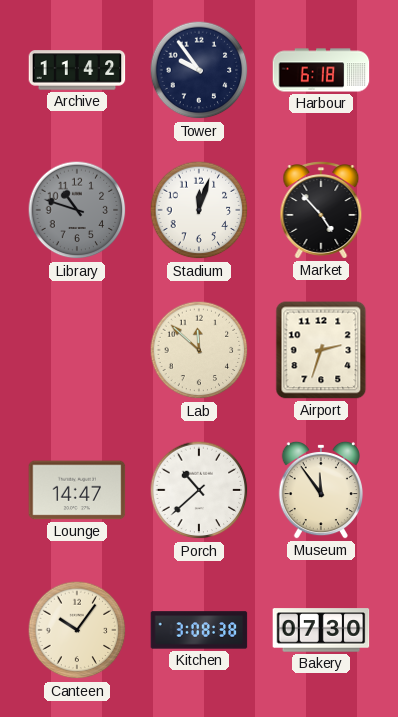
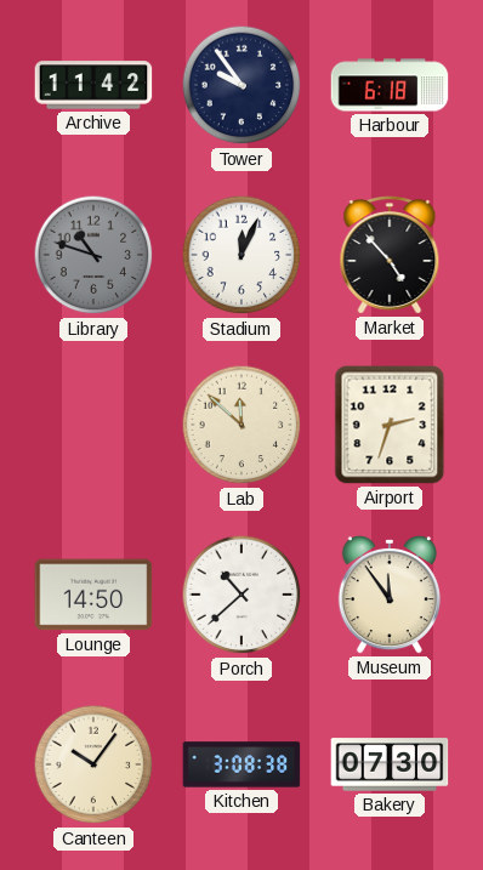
Stadium: 12:03 -> 12:04
Lounge: 14:47 -> 14:50
